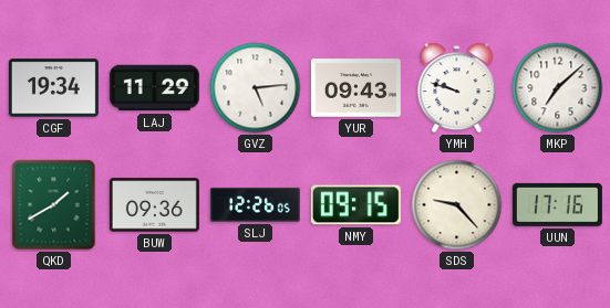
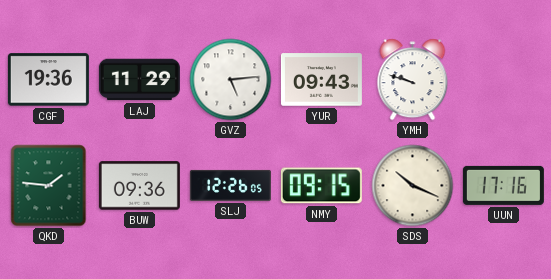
CGF: 19:34 -> 19:36
MKP: 7:08 -> none
QKD: 1:40 -> 1:46
SDS: 9:23 -> 10:19
